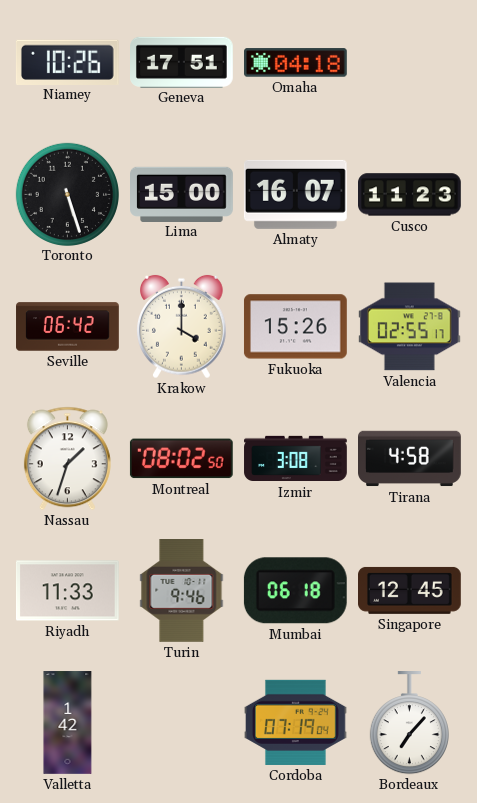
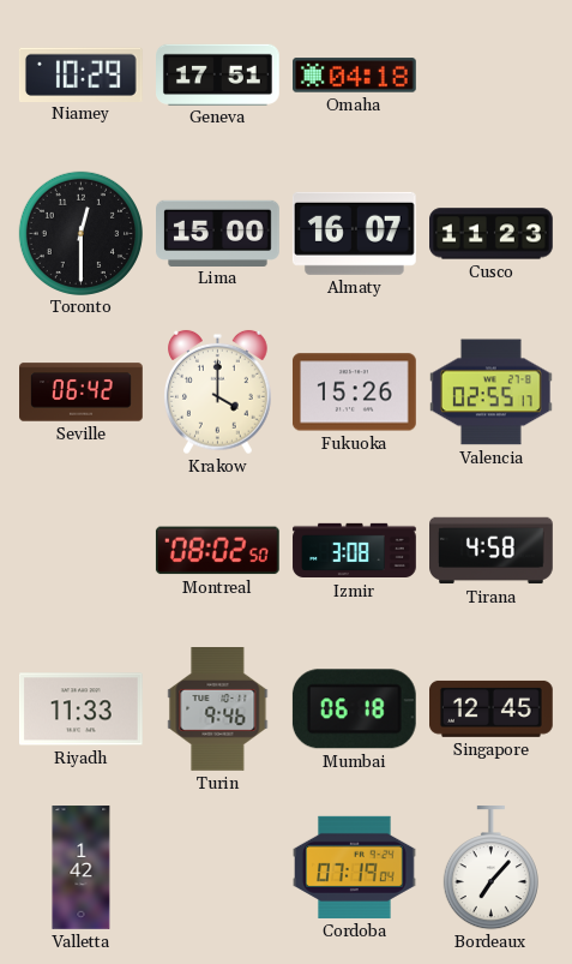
Niamey: 10:26 -> 10:29
Toronto: 5:27 -> 12:30
Nassau: 1:33 -> none
